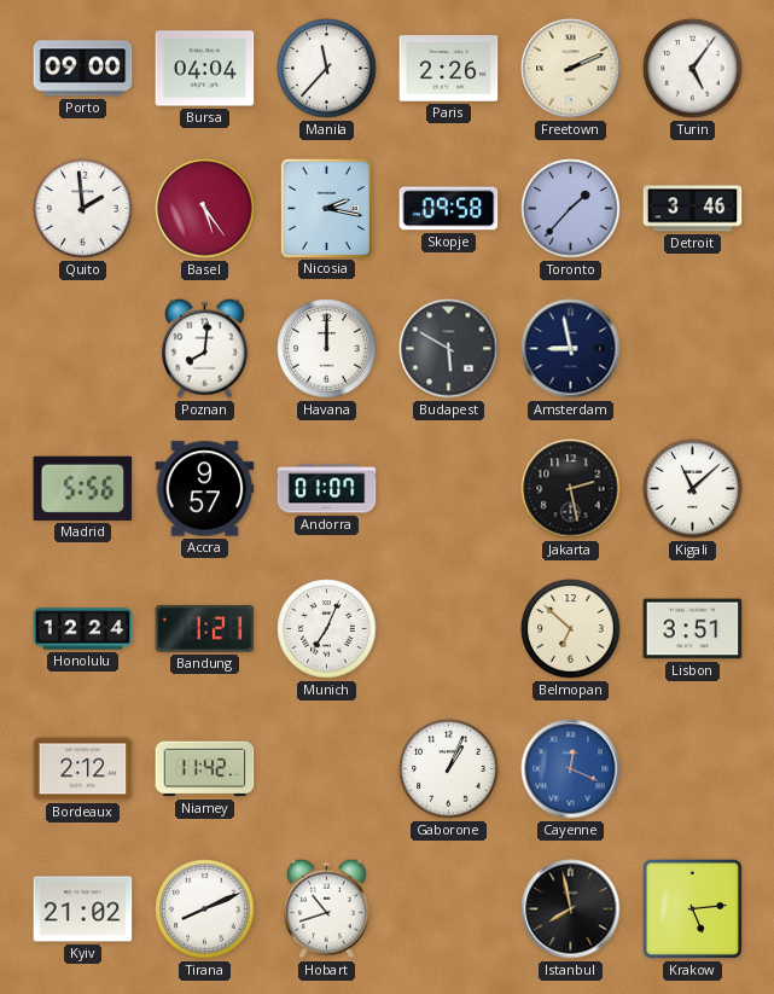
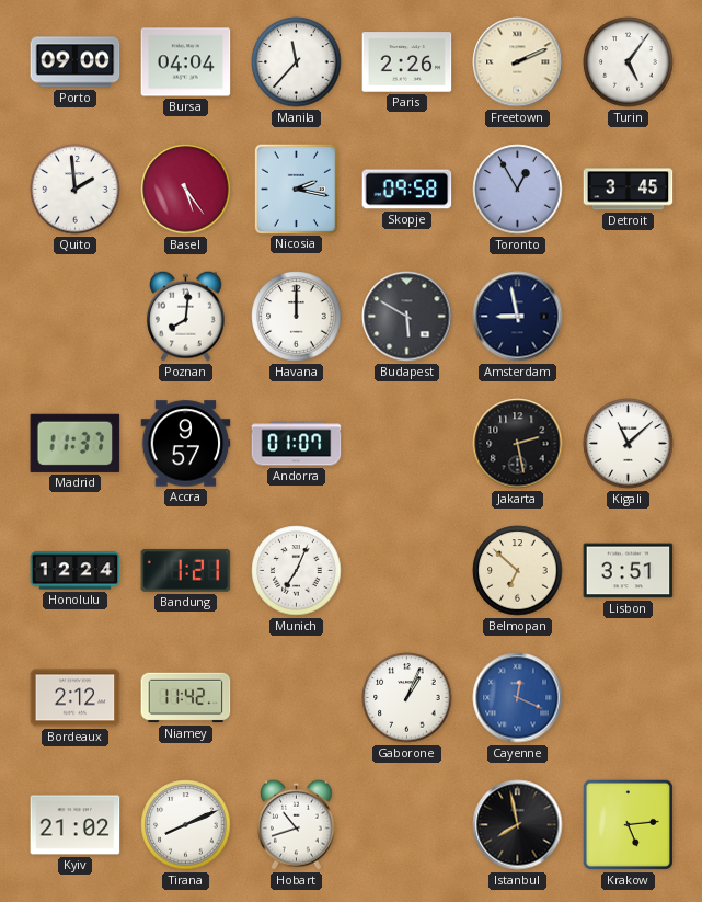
Toronto: 1:37 -> 12:55
Detroit: 3:46 -> 3:45
Madrid: 5:56 -> 11:37
